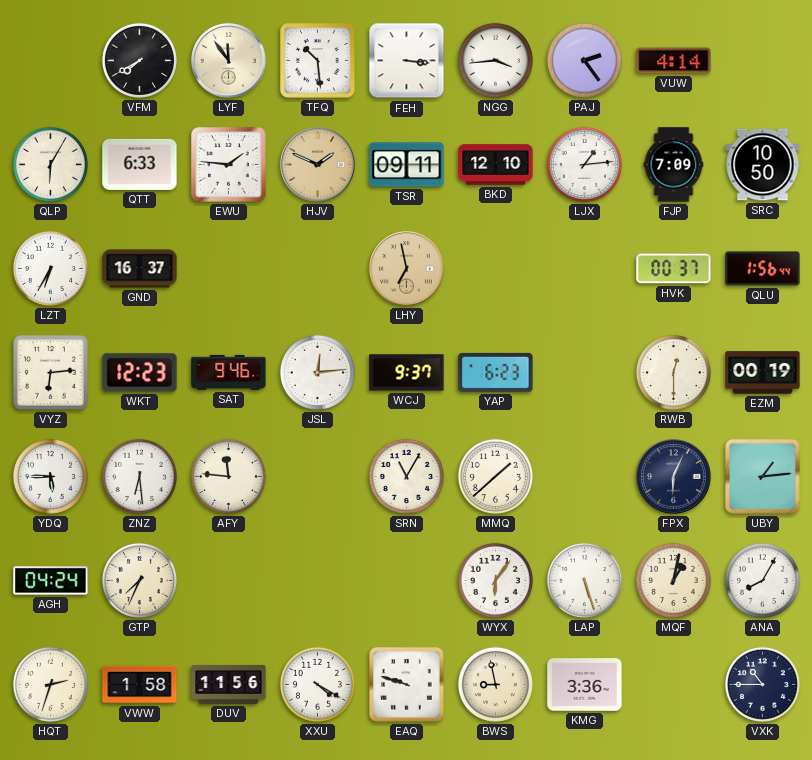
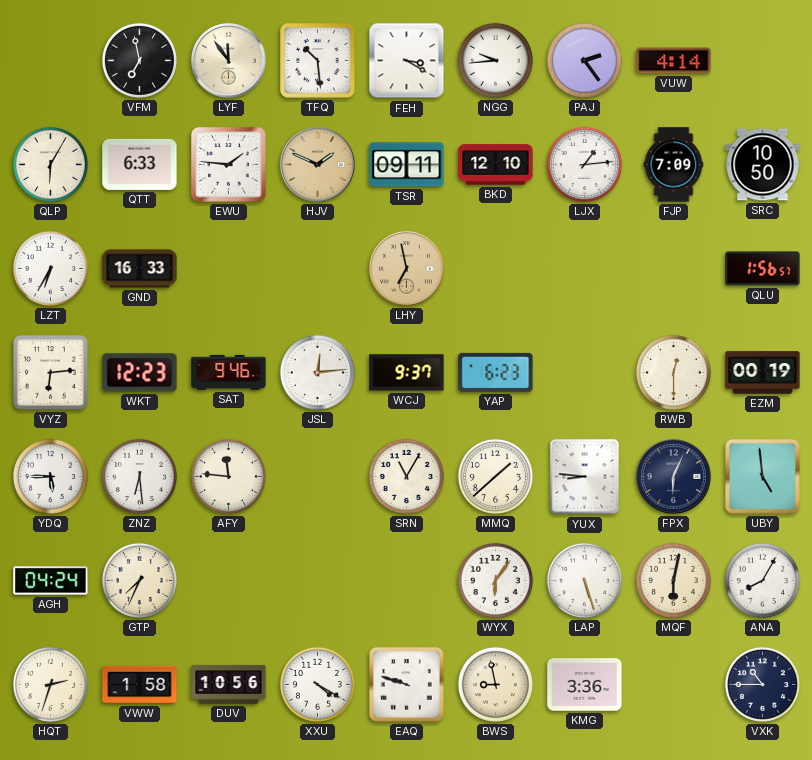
VFM: 7:40 -> 6:58
FEH: 3:16 -> 3:20
NGG: 3:44 -> 9:44
GND: 16:37 -> 16:33
HVK: 00:37 -> none
QLU: 1:56:44 -> 1:56:57
YUX: none -> 8:46
UBY: 1:14 -> 4:59
MQF: 1:02 -> 6:02
DUV: 11:56 -> 10:56
